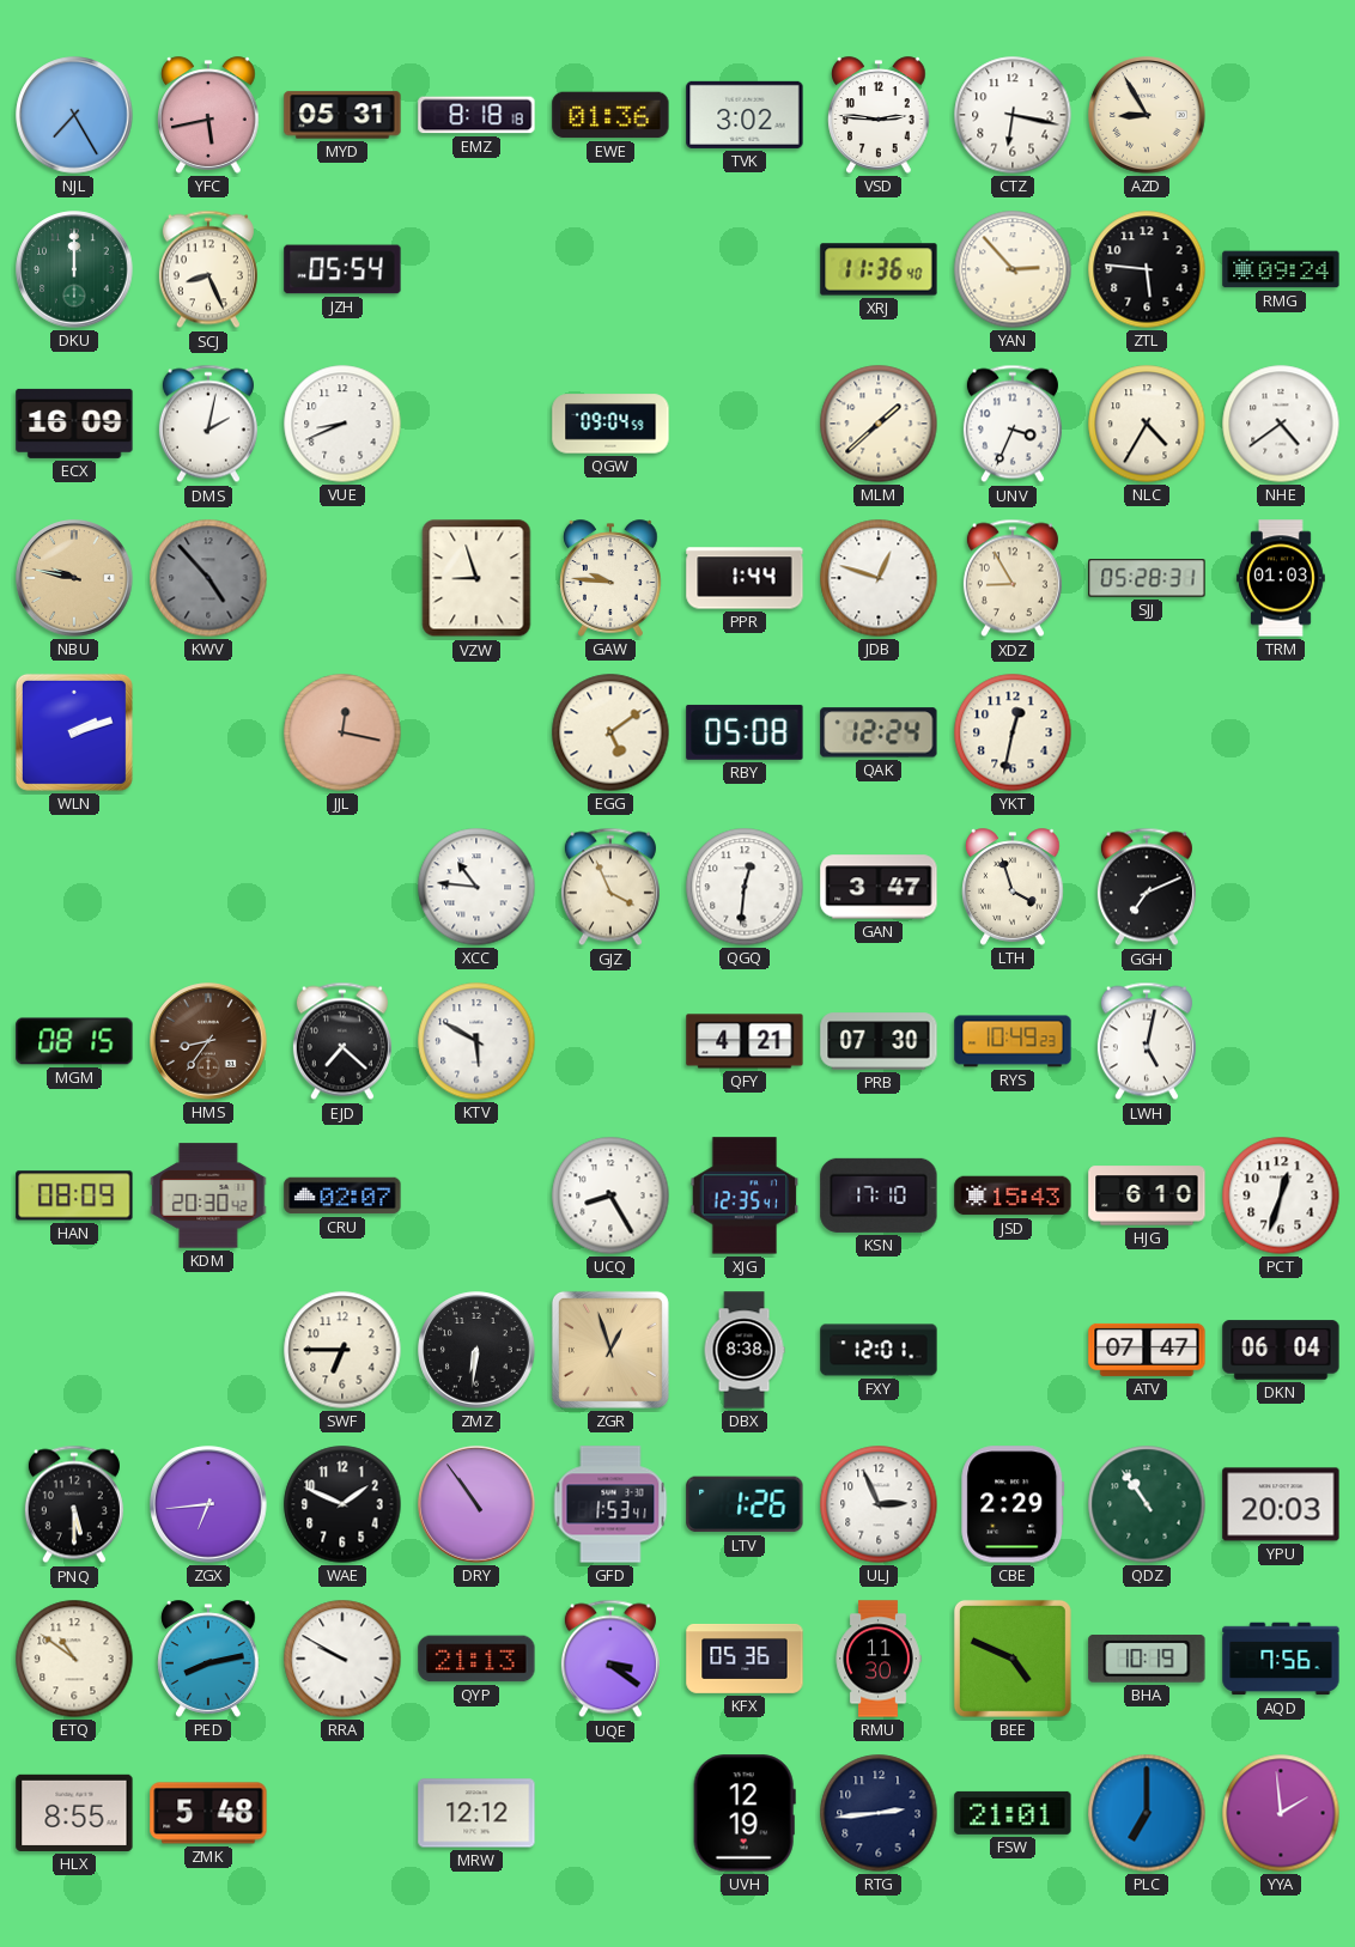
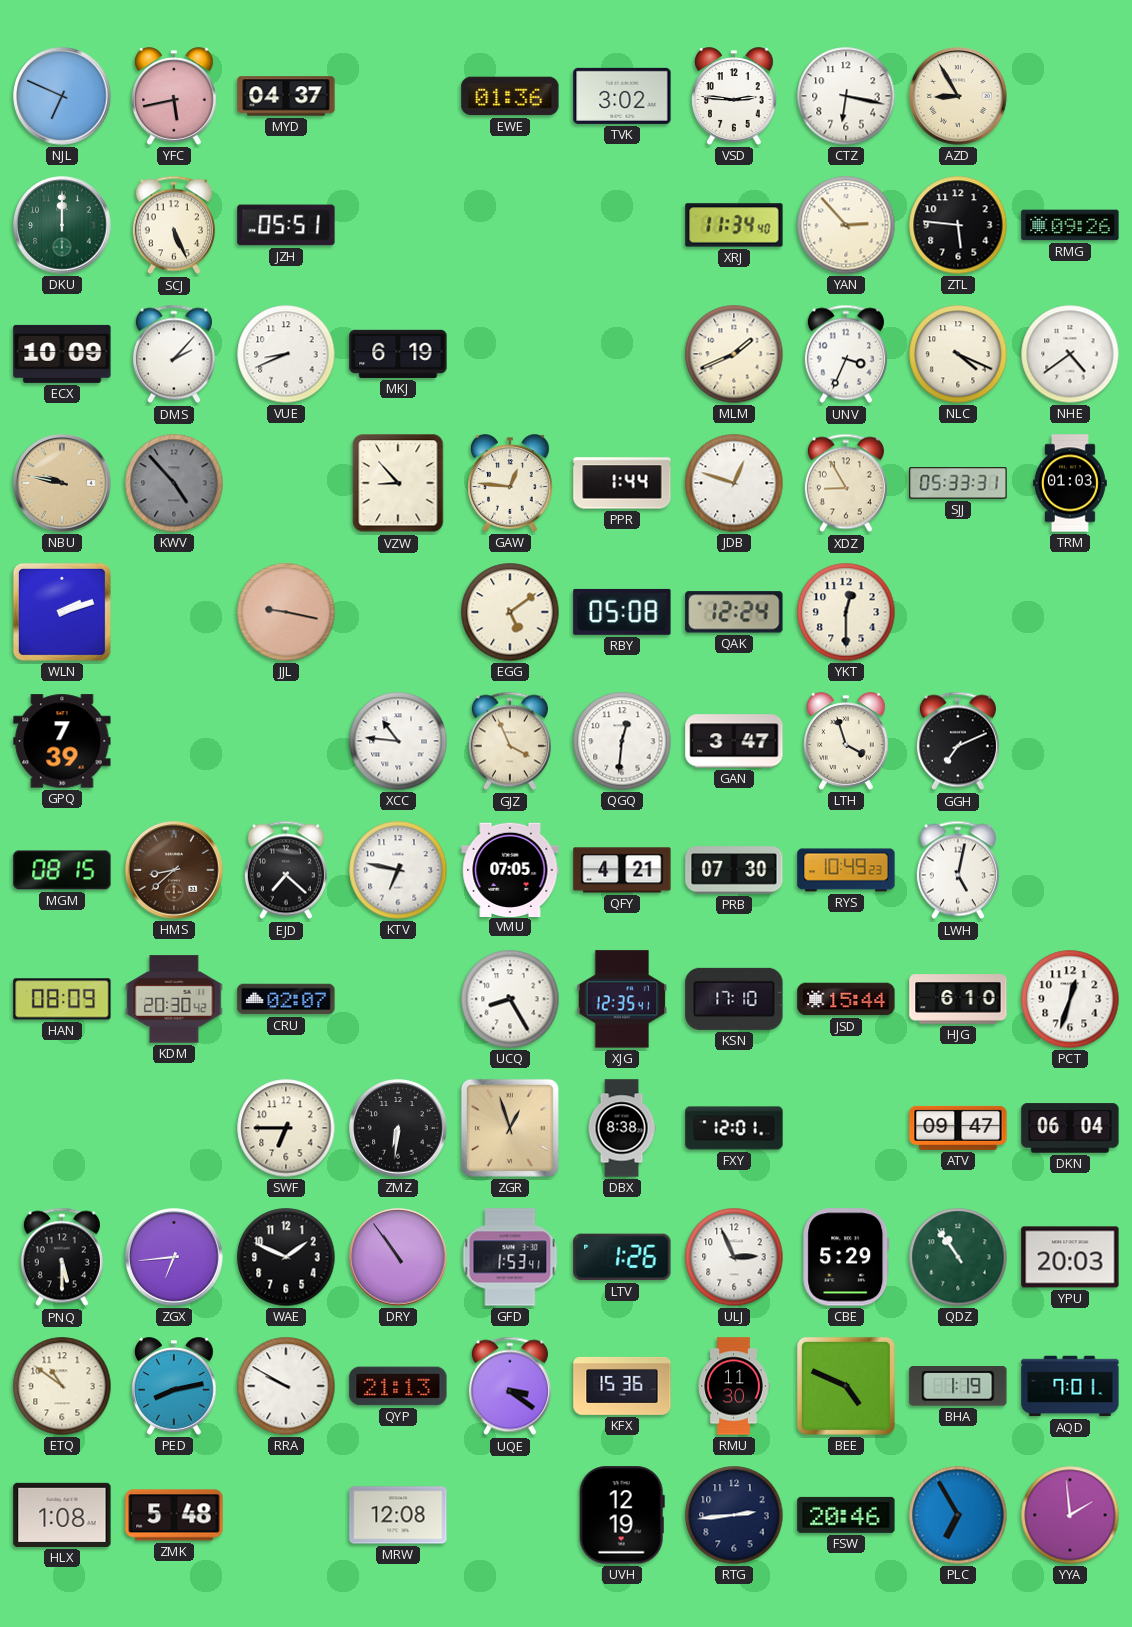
NJL: 7:25 -> 6:49
MYD: 05:31 -> 04:37
EMZ: 8:18 -> none
SCJ: 8:26 -> 5:26
JZH: 05:54 -> 05:51
XRJ: 11:36 -> 11:34
RMG: 09:24 -> 09:26
ECX: 16:09 -> 10:09
DMS: 2:02 -> 2:07
MKJ: none -> 6:19
QGW: 09:04 -> none
MLM: 1:38 -> 1:41
NLC: 4:35 -> 4:19
VZW: 8:57 -> 8:53
GAW: 9:46 -> 12:46
SJJ: 05:28 -> 05:33
JJL: 12:17 -> 9:17
YKT: 12:32 -> 12:30
GPQ: none -> 7:39
HMS: 8:36 -> 8:38
KTV: 5:50 -> 6:47
VMU: none -> 07:05
JSD: 15:43 -> 15:44
ATV: 07:47 -> 09:47
CBE: 2:29 -> 5:29
KFX: 05:36 -> 15:36
BHA: 10:19 -> 1:19
AQD: 7:56 -> 7:01
HLX: 8:55 -> 1:08
MRW: 12:12 -> 12:08
FSW: 21:01 -> 20:46
PLC: 7:00 -> 6:55
